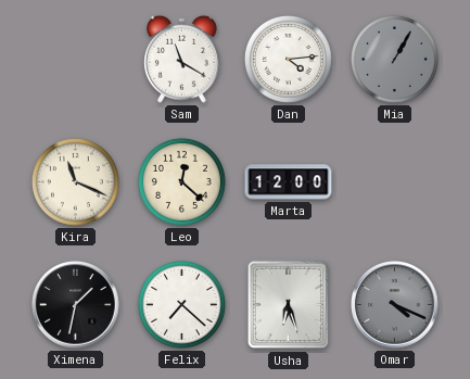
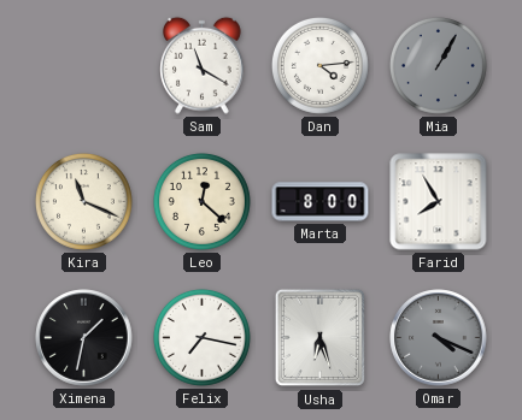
Marta: 12:00 -> 8:00
Farid: none -> 7:55
Felix: 7:22 -> 7:17
